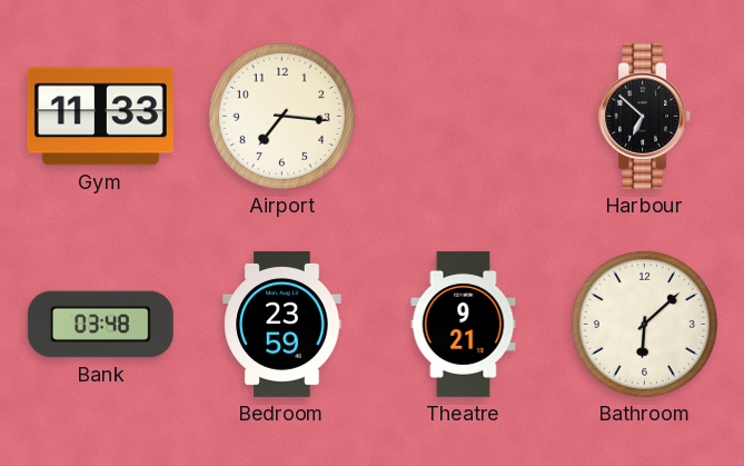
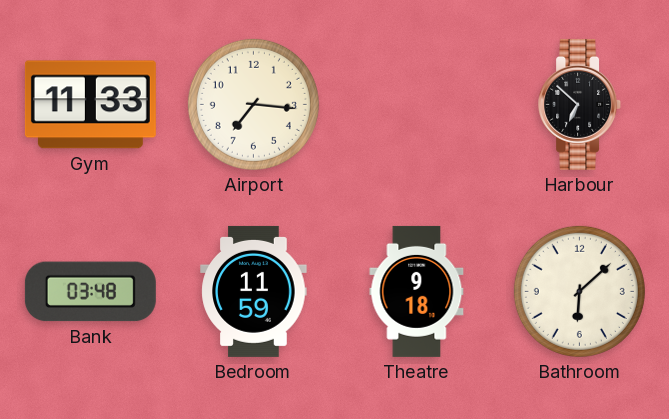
Bedroom: 23:59 -> 11:59
Theatre: 9:21 -> 9:18
